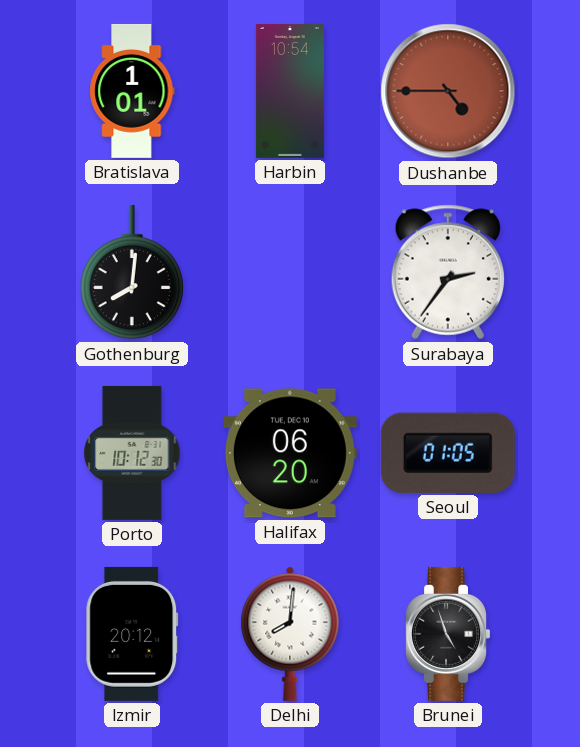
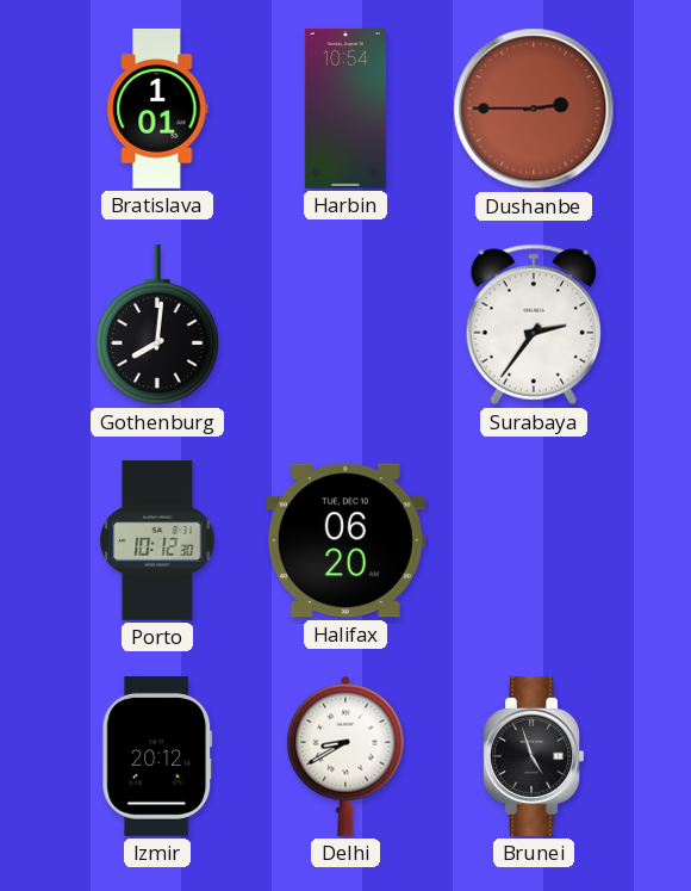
Dushanbe: 4:45 -> 2:45
Seoul: 01:05 -> none
Delhi: 8:01 -> 8:40
